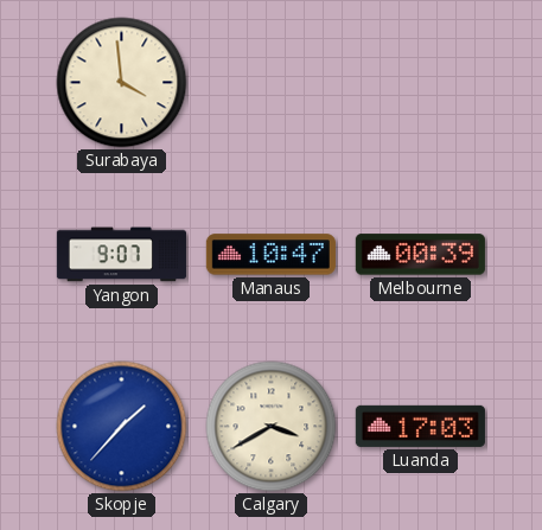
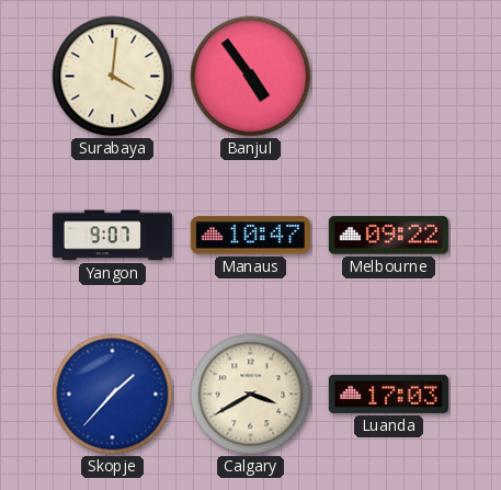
Surabaya: 3:59 -> 4:01
Banjul: none -> 4:54
Melbourne: 00:39 -> 09:22
